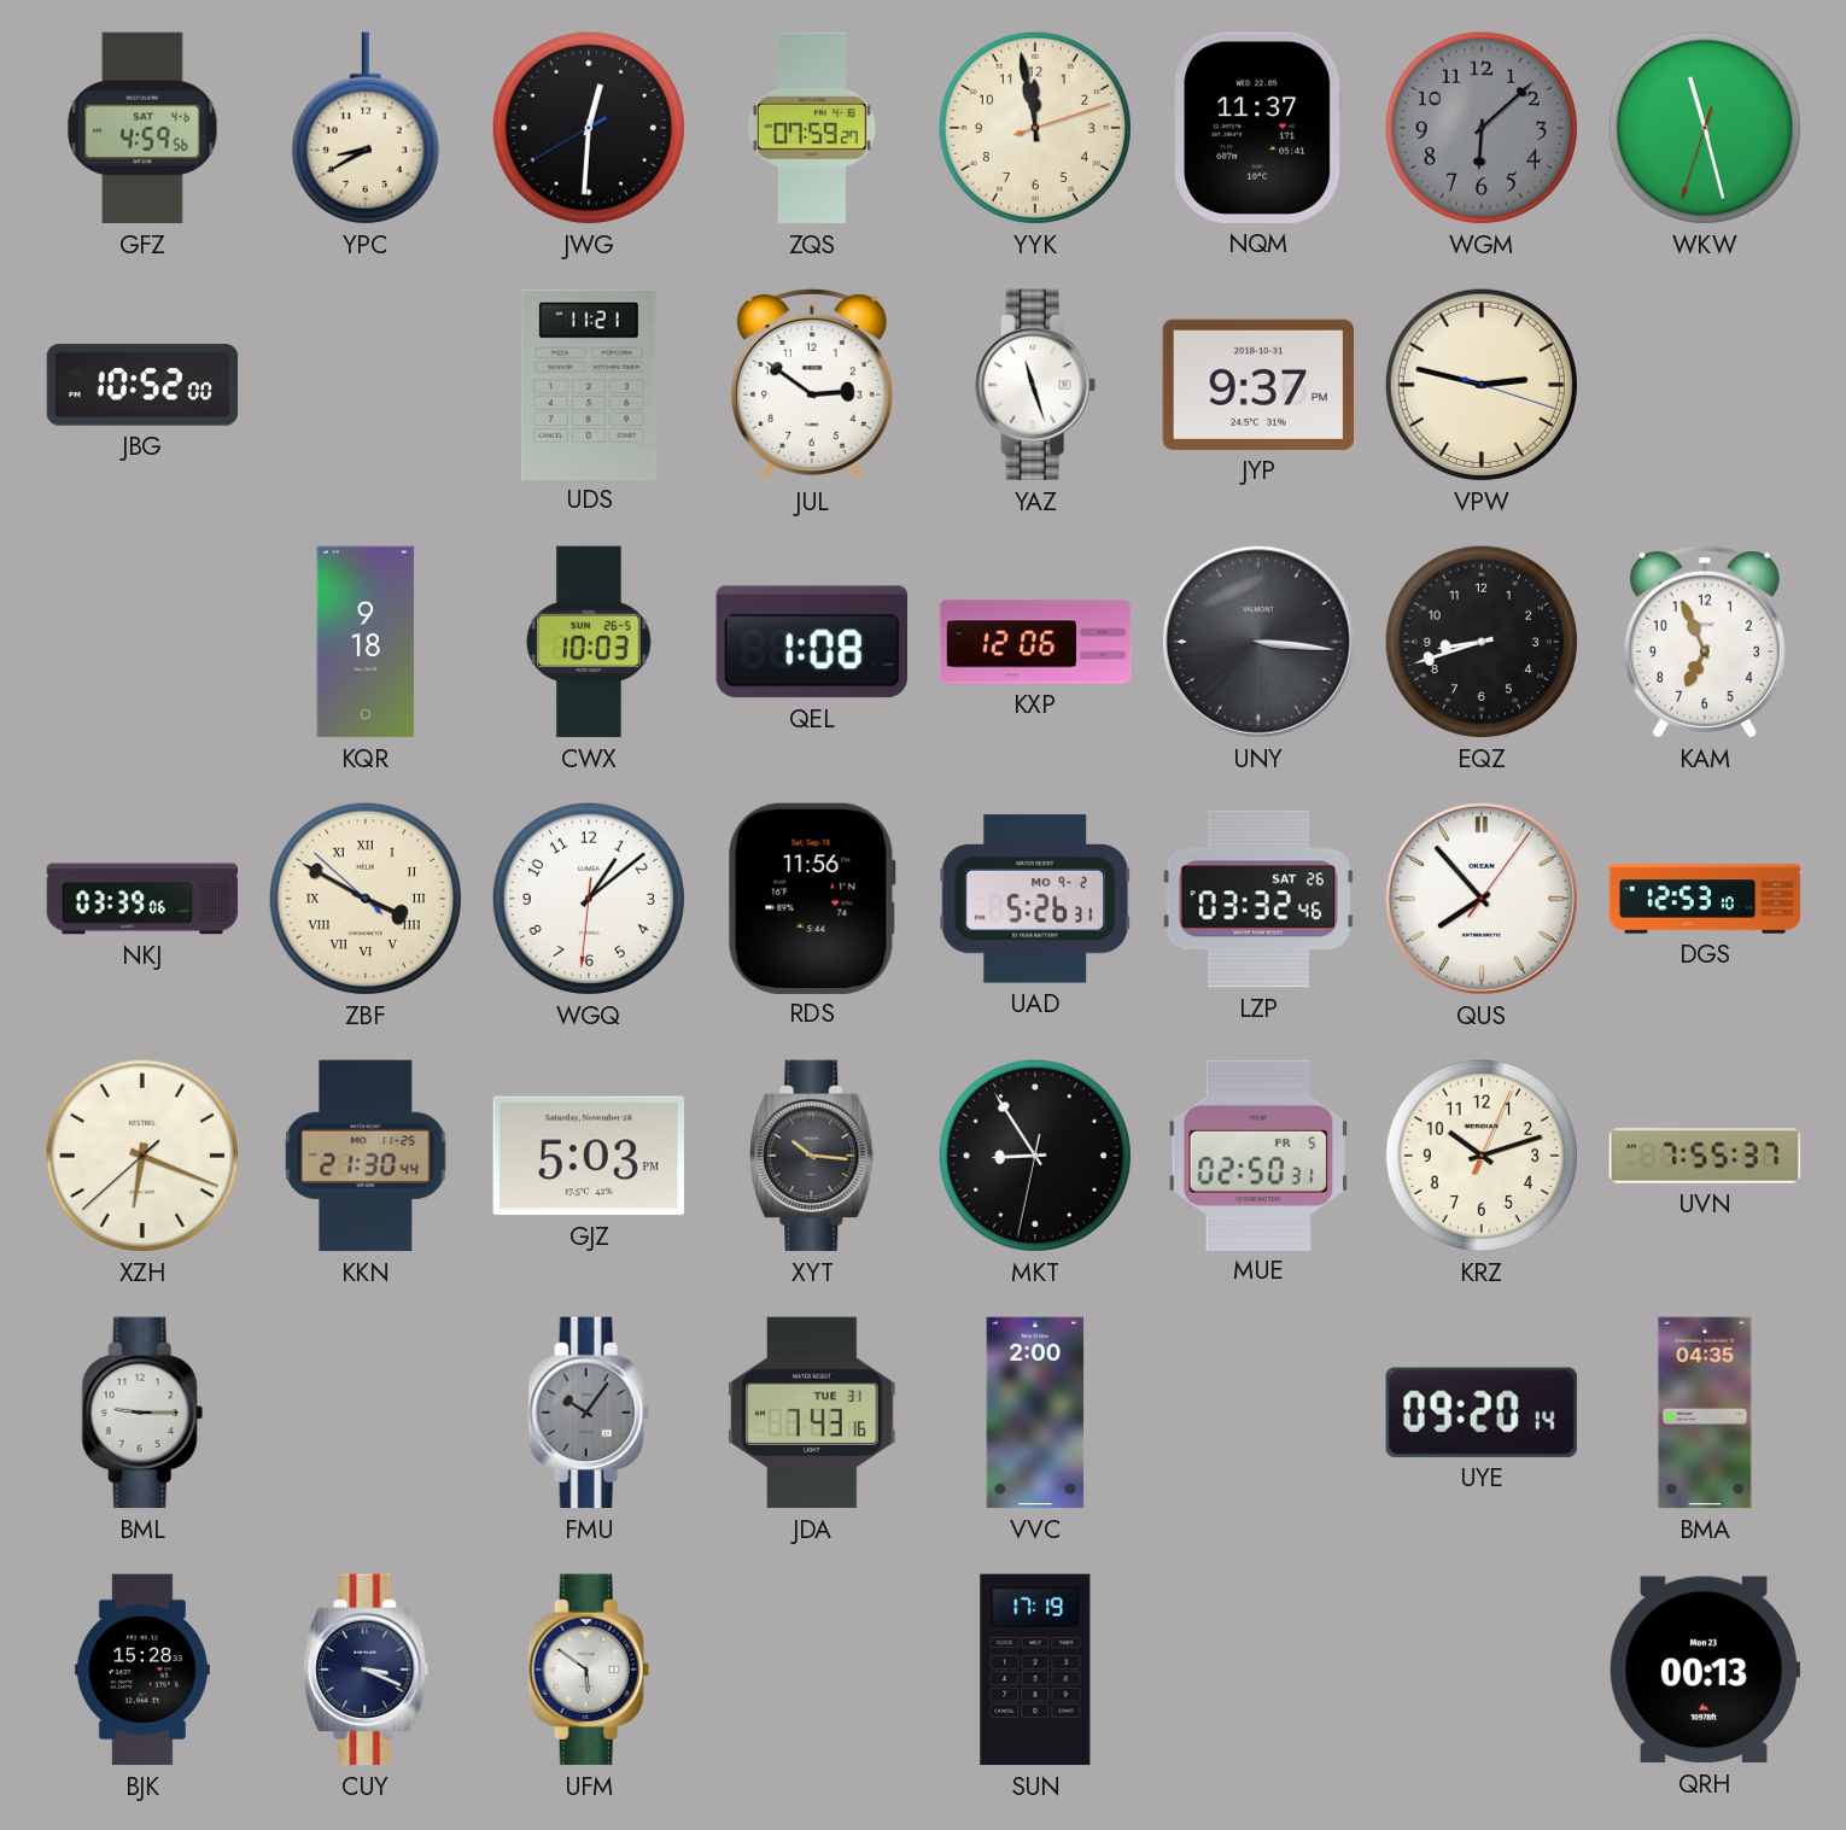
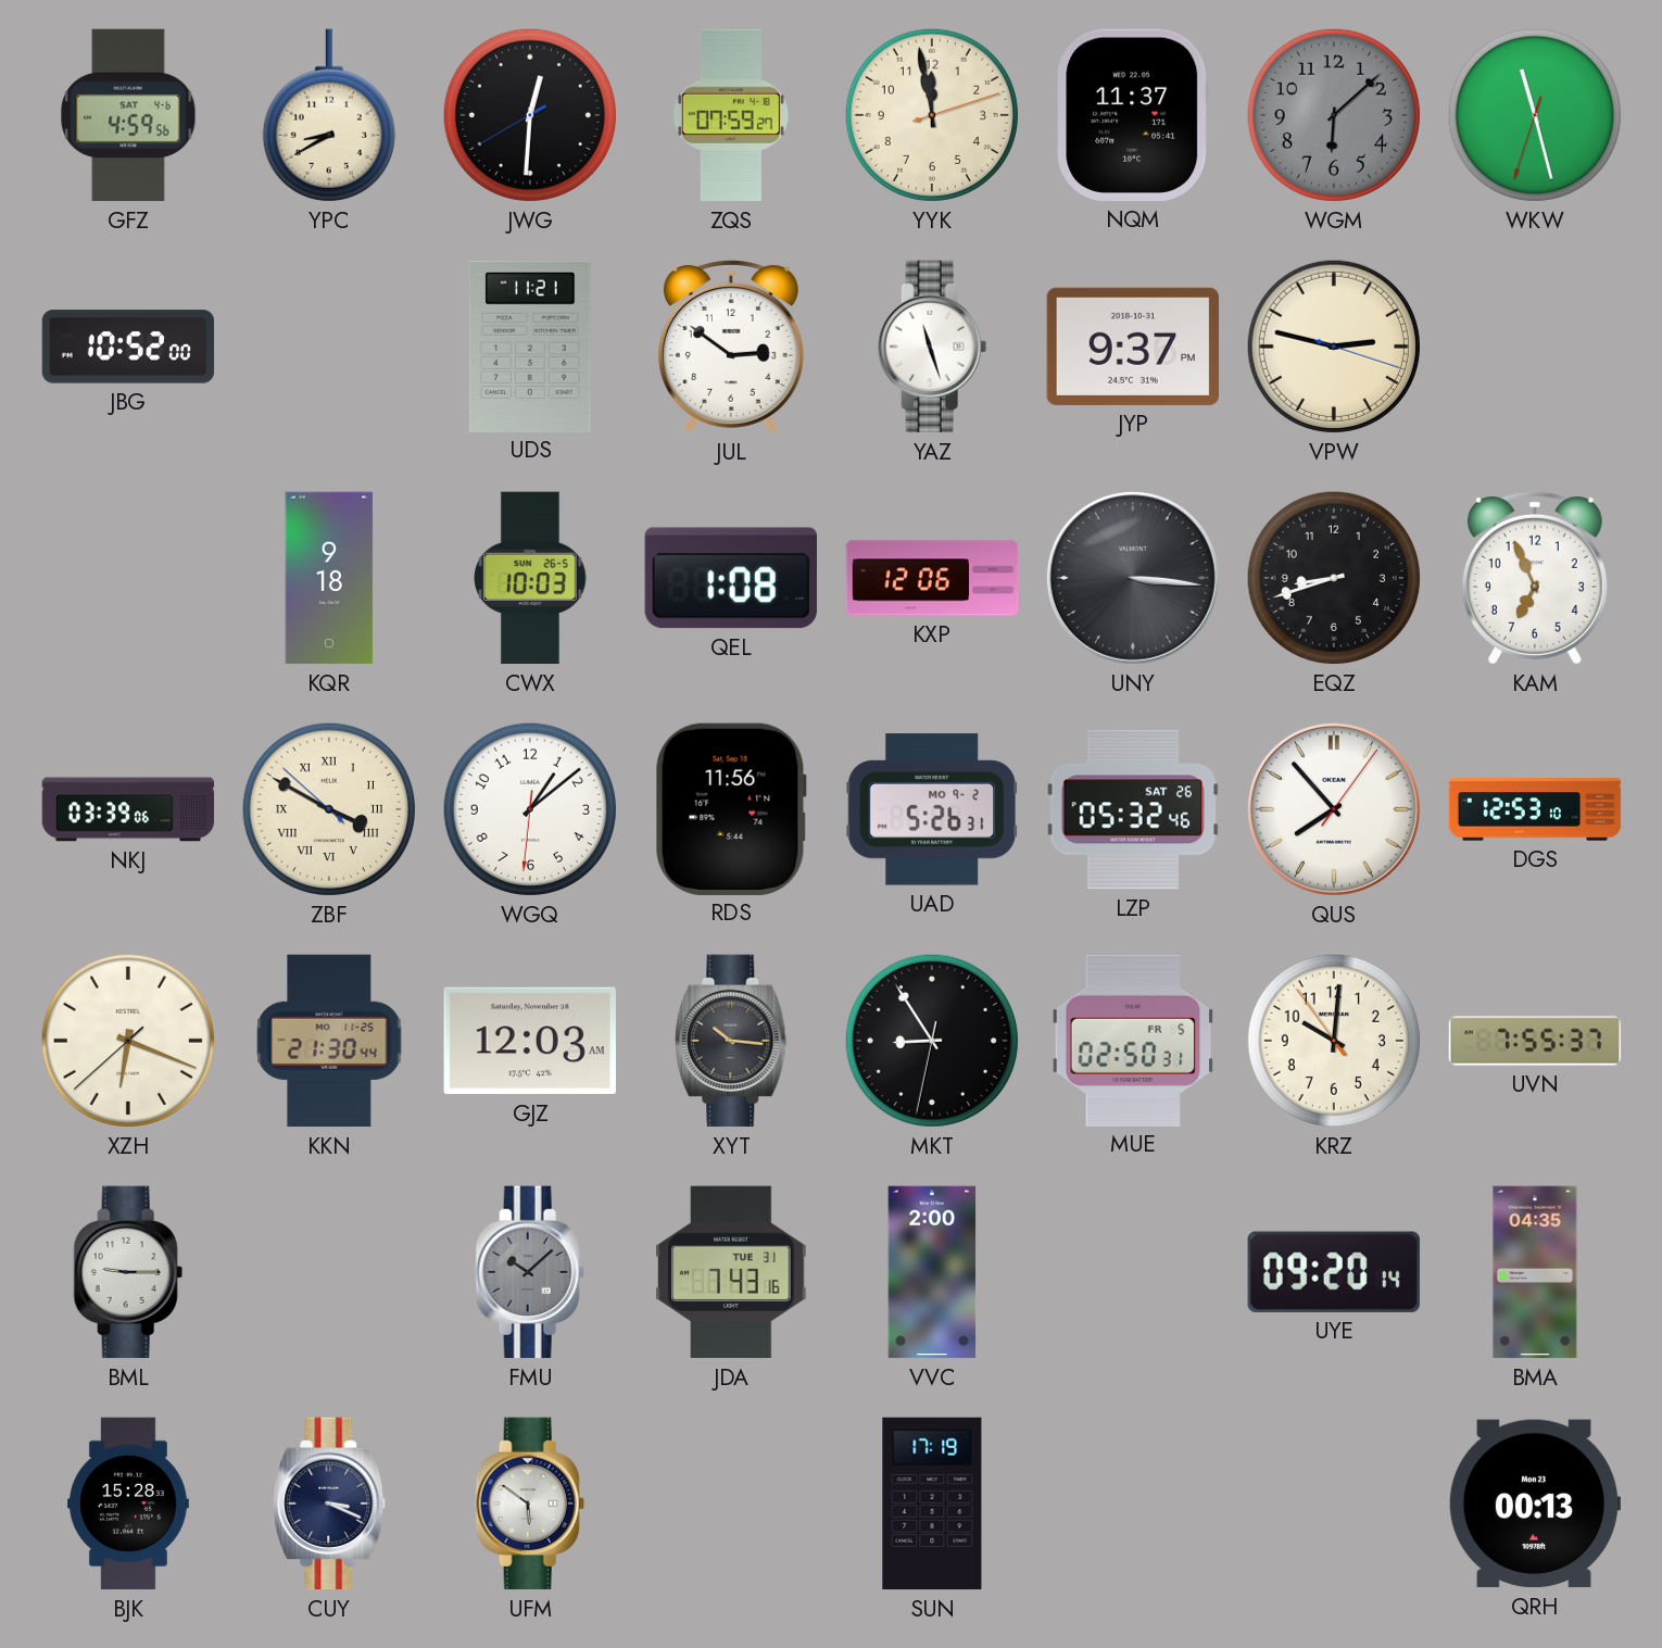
LZP: 03:32 -> 05:32
GJZ: 5:03 -> 12:03
KRZ: 10:12 -> 10:00
FMU: 10:06 -> 10:08
